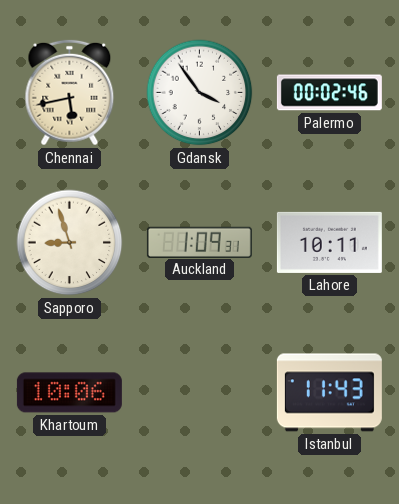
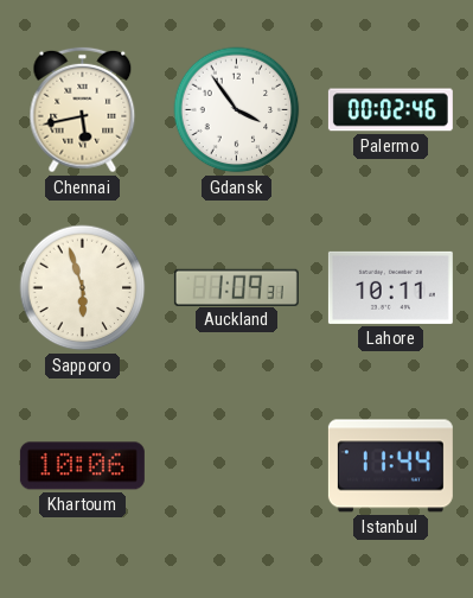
Sapporo: 8:57 -> 5:57
Istanbul: 11:43 -> 11:44
